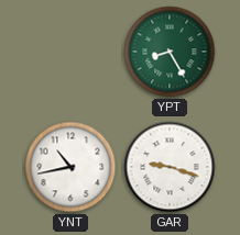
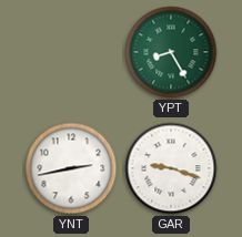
YNT: 10:43 -> 2:43
